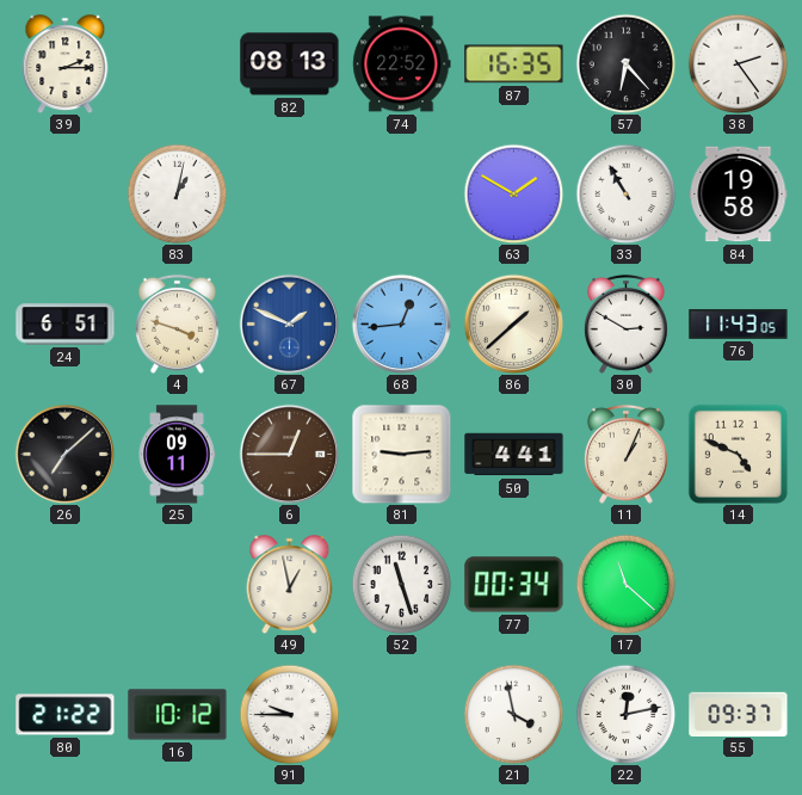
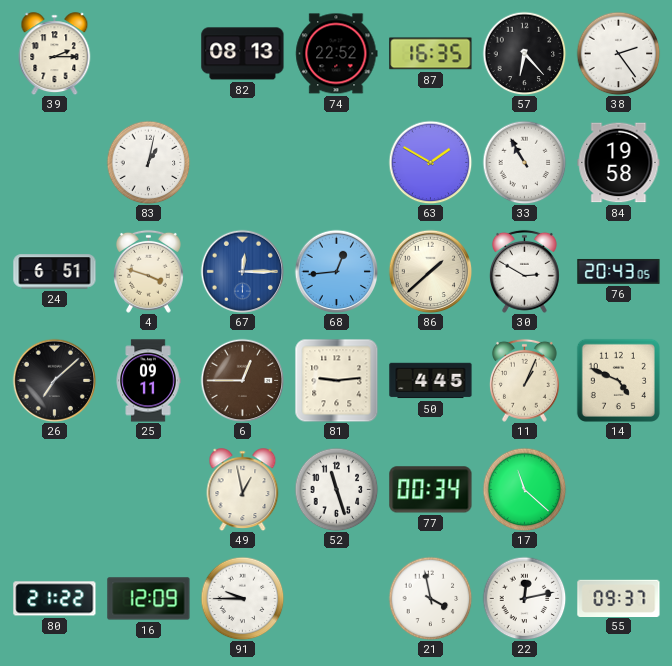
67: 1:49 -> 12:15
76: 11:43 -> 20:43
50: 4:41 -> 4:45
16: 10:12 -> 12:09
